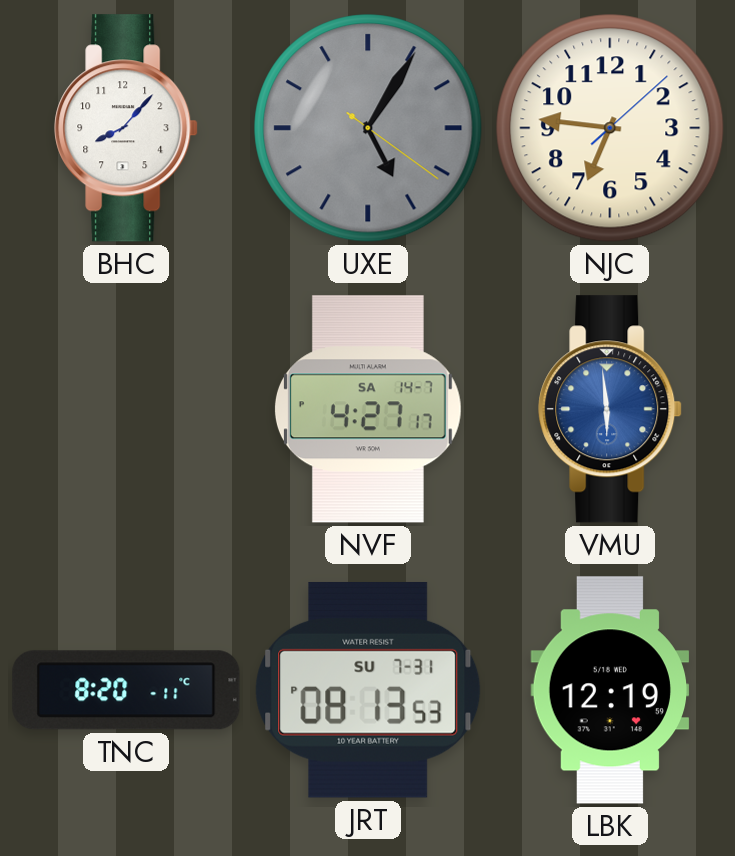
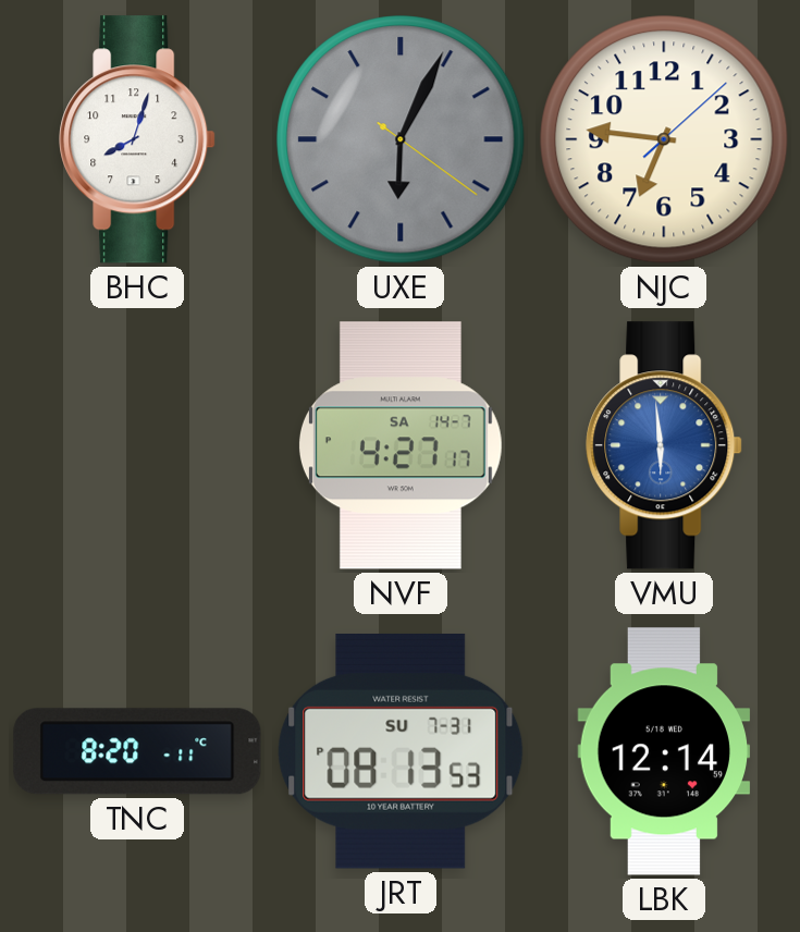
BHC: 8:07 -> 8:03
UXE: 5:05 -> 6:04
LBK: 12:19 -> 12:14
